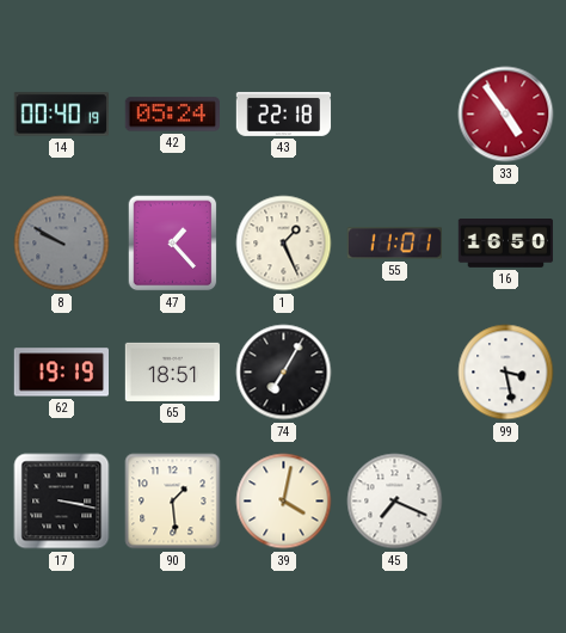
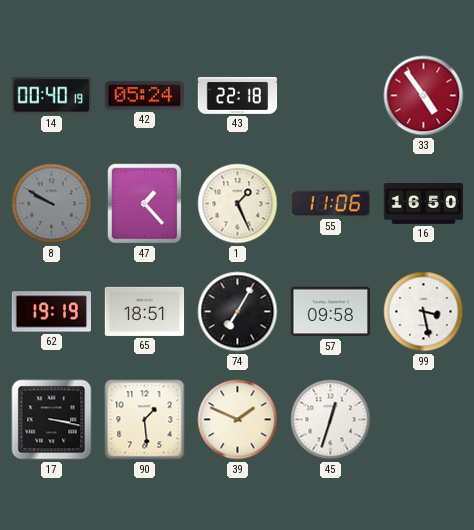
55: 11:01 -> 11:06
57: none -> 09:58
39: 4:02 -> 1:49
45: 7:19 -> 12:33
